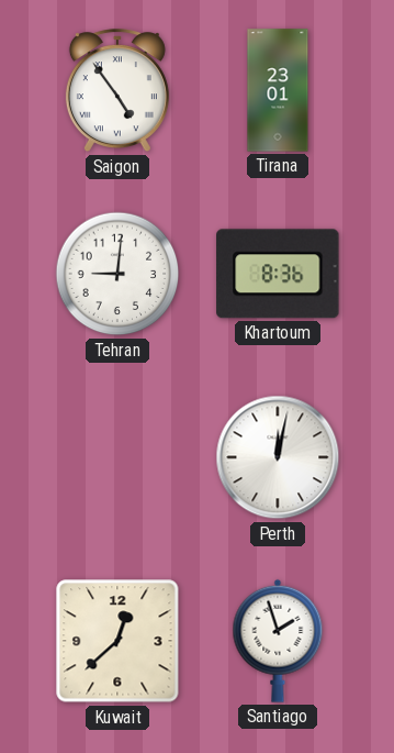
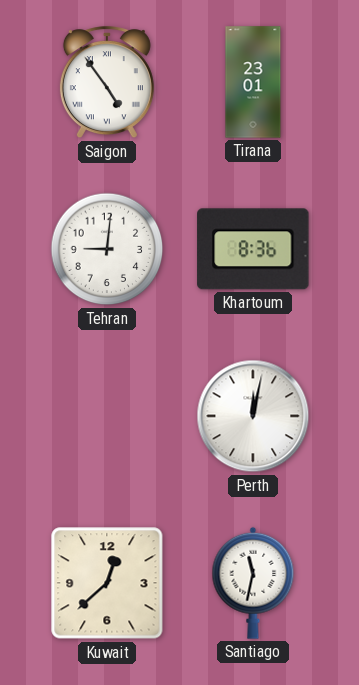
Santiago: 1:57 -> 11:32
